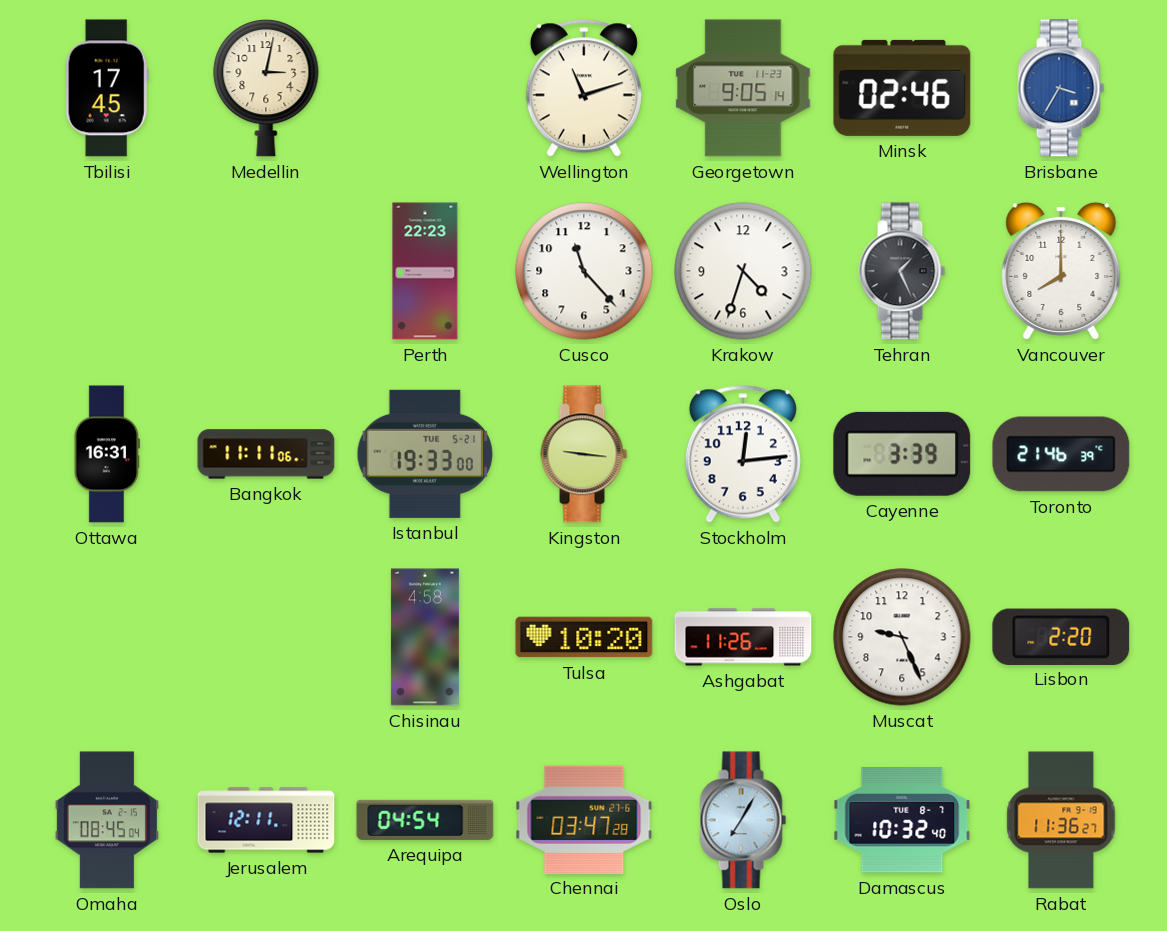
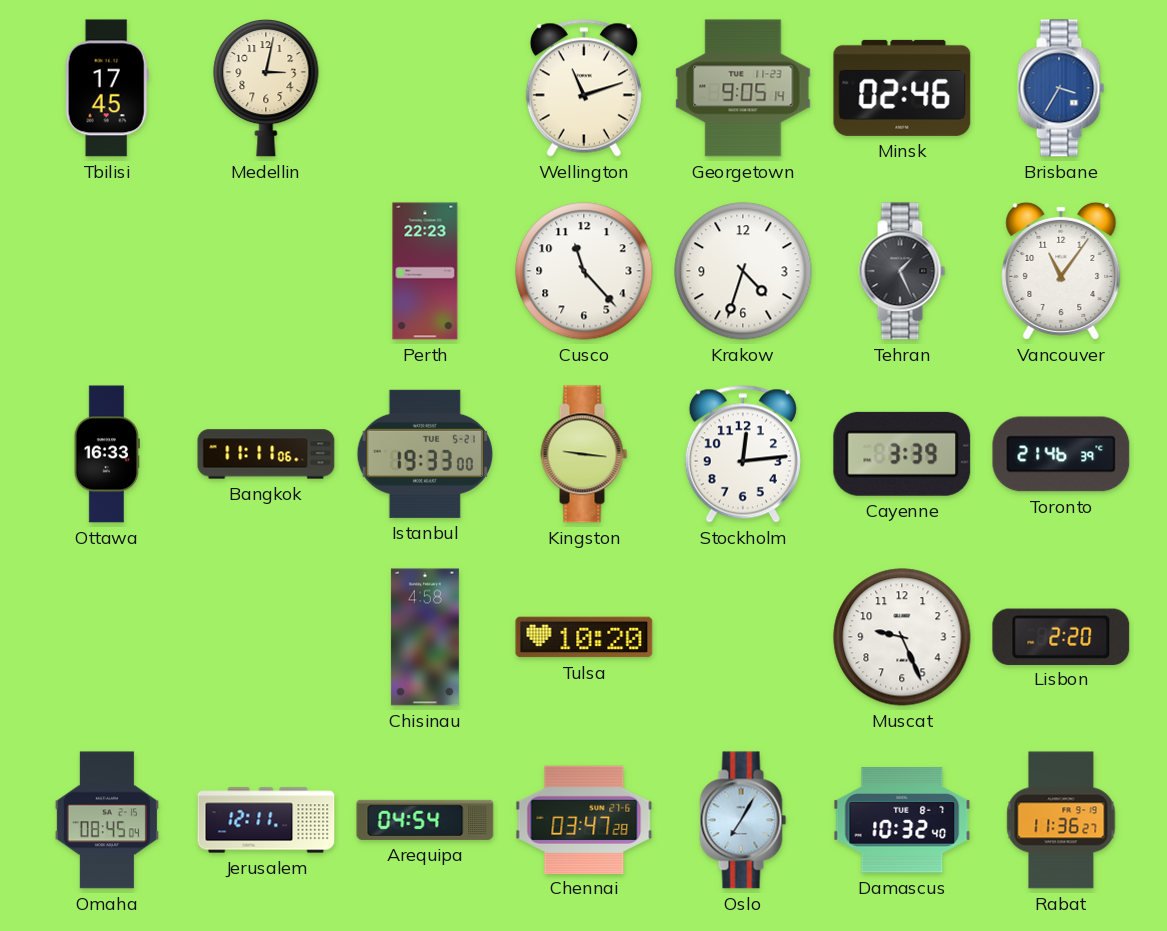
Vancouver: 8:00 -> 11:06
Ottawa: 16:31 -> 16:33
Ashgabat: 11:26 -> none
